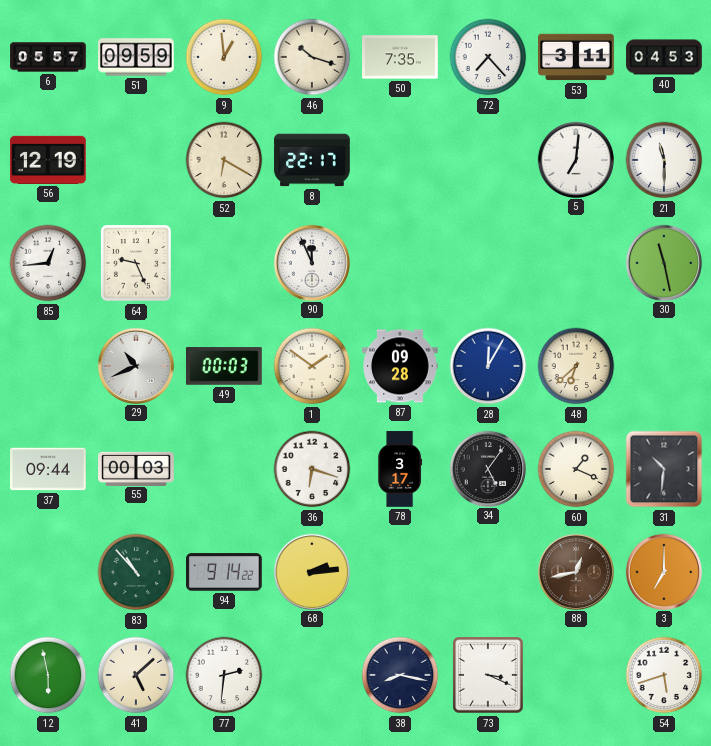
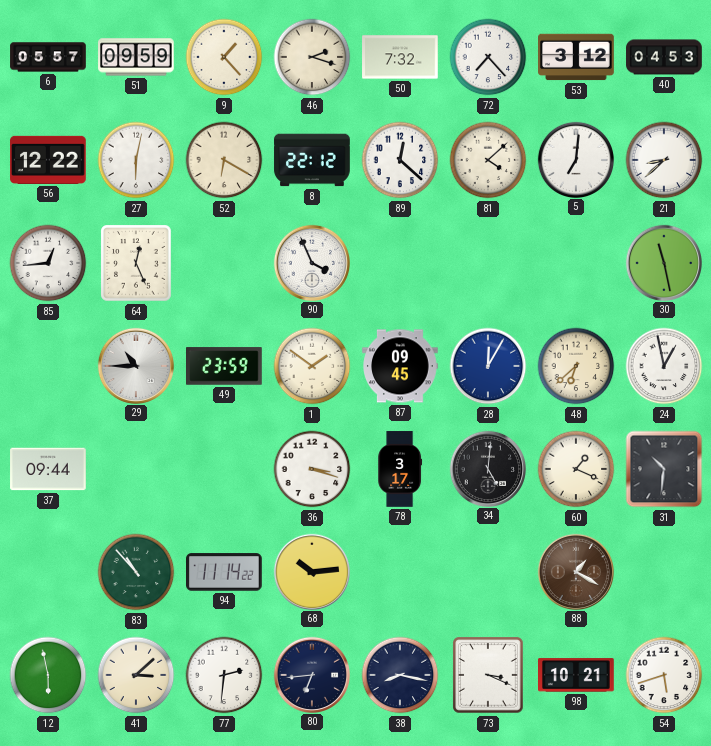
9: 12:59 -> 1:23
46: 10:18 -> 2:18
50: 7:35 -> 7:32
53: 3:11 -> 3:12
56: 12:19 -> 12:22
27: none -> 6:02
8: 22:17 -> 22:12
89: none -> 12:22
81: none -> 4:08
21: 11:30 -> 8:38
64: 9:26 -> 12:26
90: 11:56 -> 3:56
29: 10:41 -> 10:45
49: 00:03 -> 23:59
87: 09:28 -> 09:45
24: none -> 12:58
55: 00:03 -> none
36: 6:18 -> 3:18
34: 5:06 -> 5:01
94: 9:14 -> 11:14
68: 2:14 -> 10:14
88: 12:43 -> 1:20
3: 7:00 -> none
41: 5:08 -> 3:08
80: none -> 6:44
98: none -> 10:21
